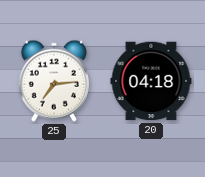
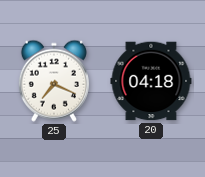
25: 7:14 -> 7:19
